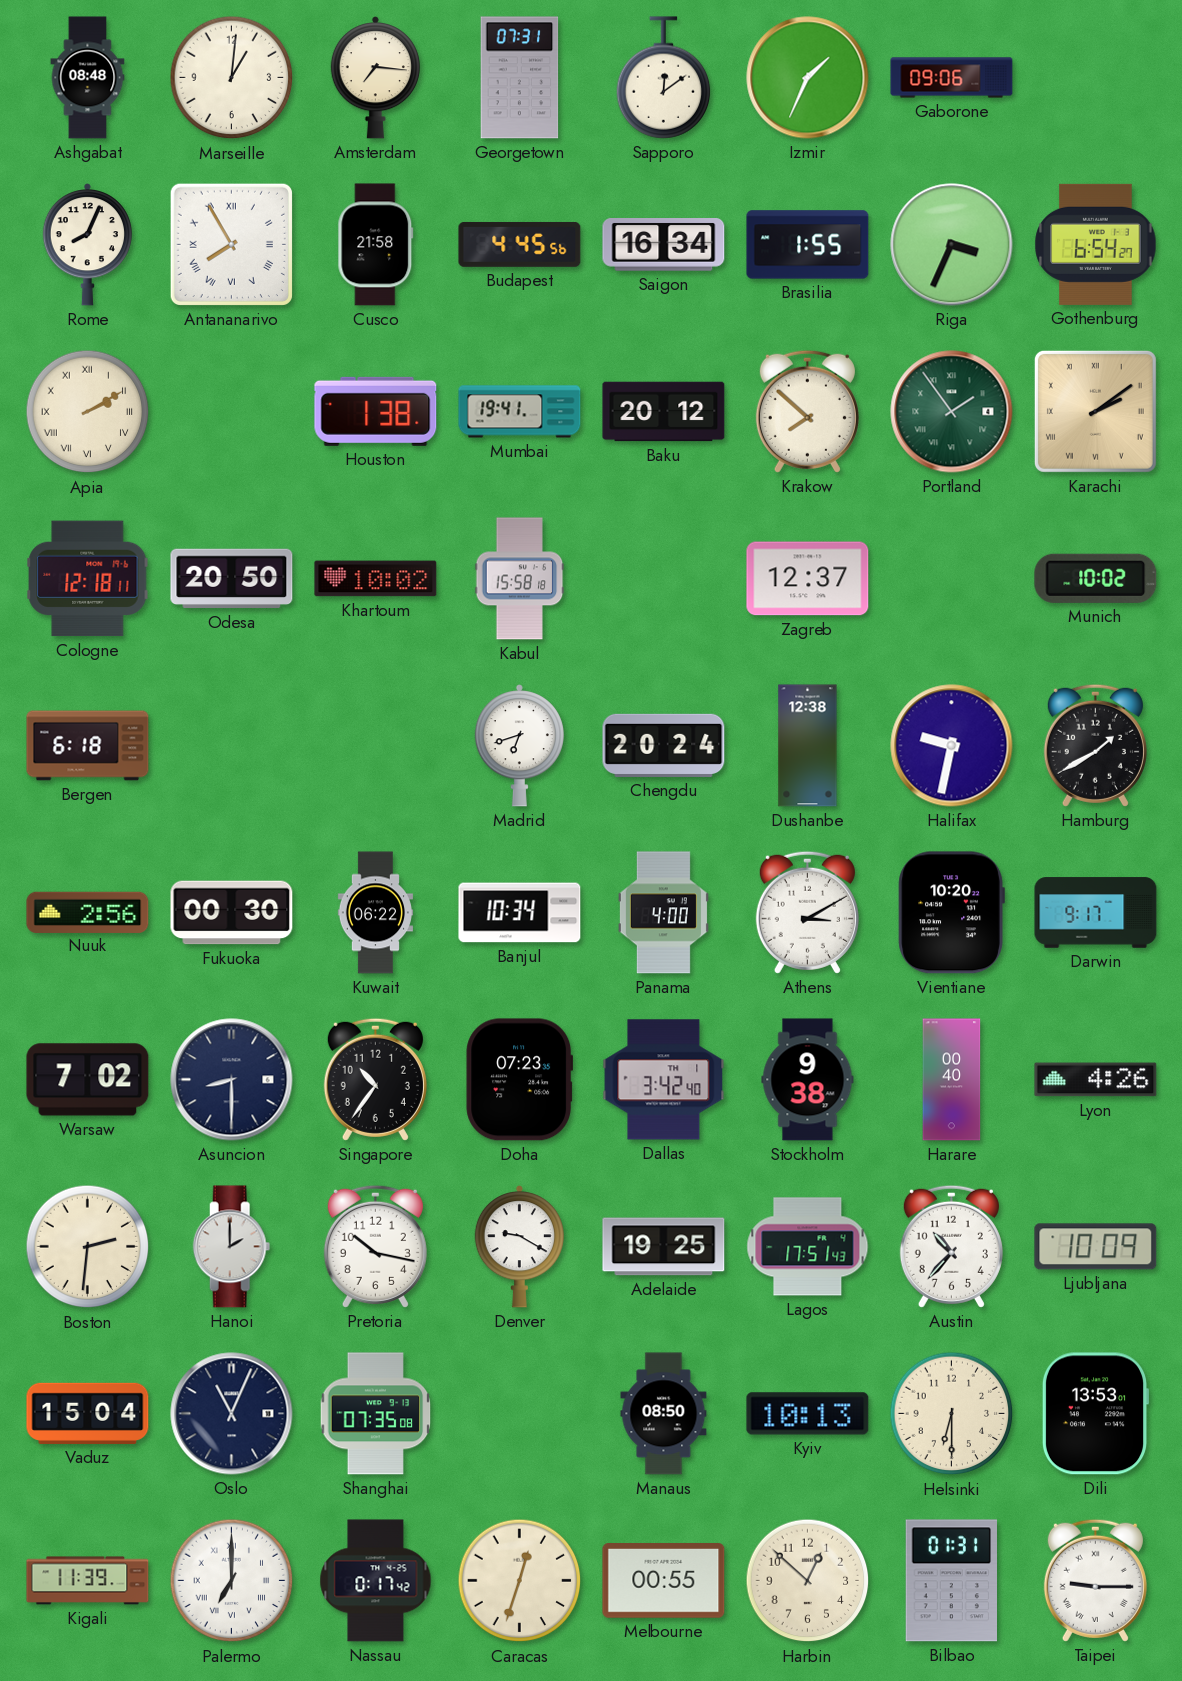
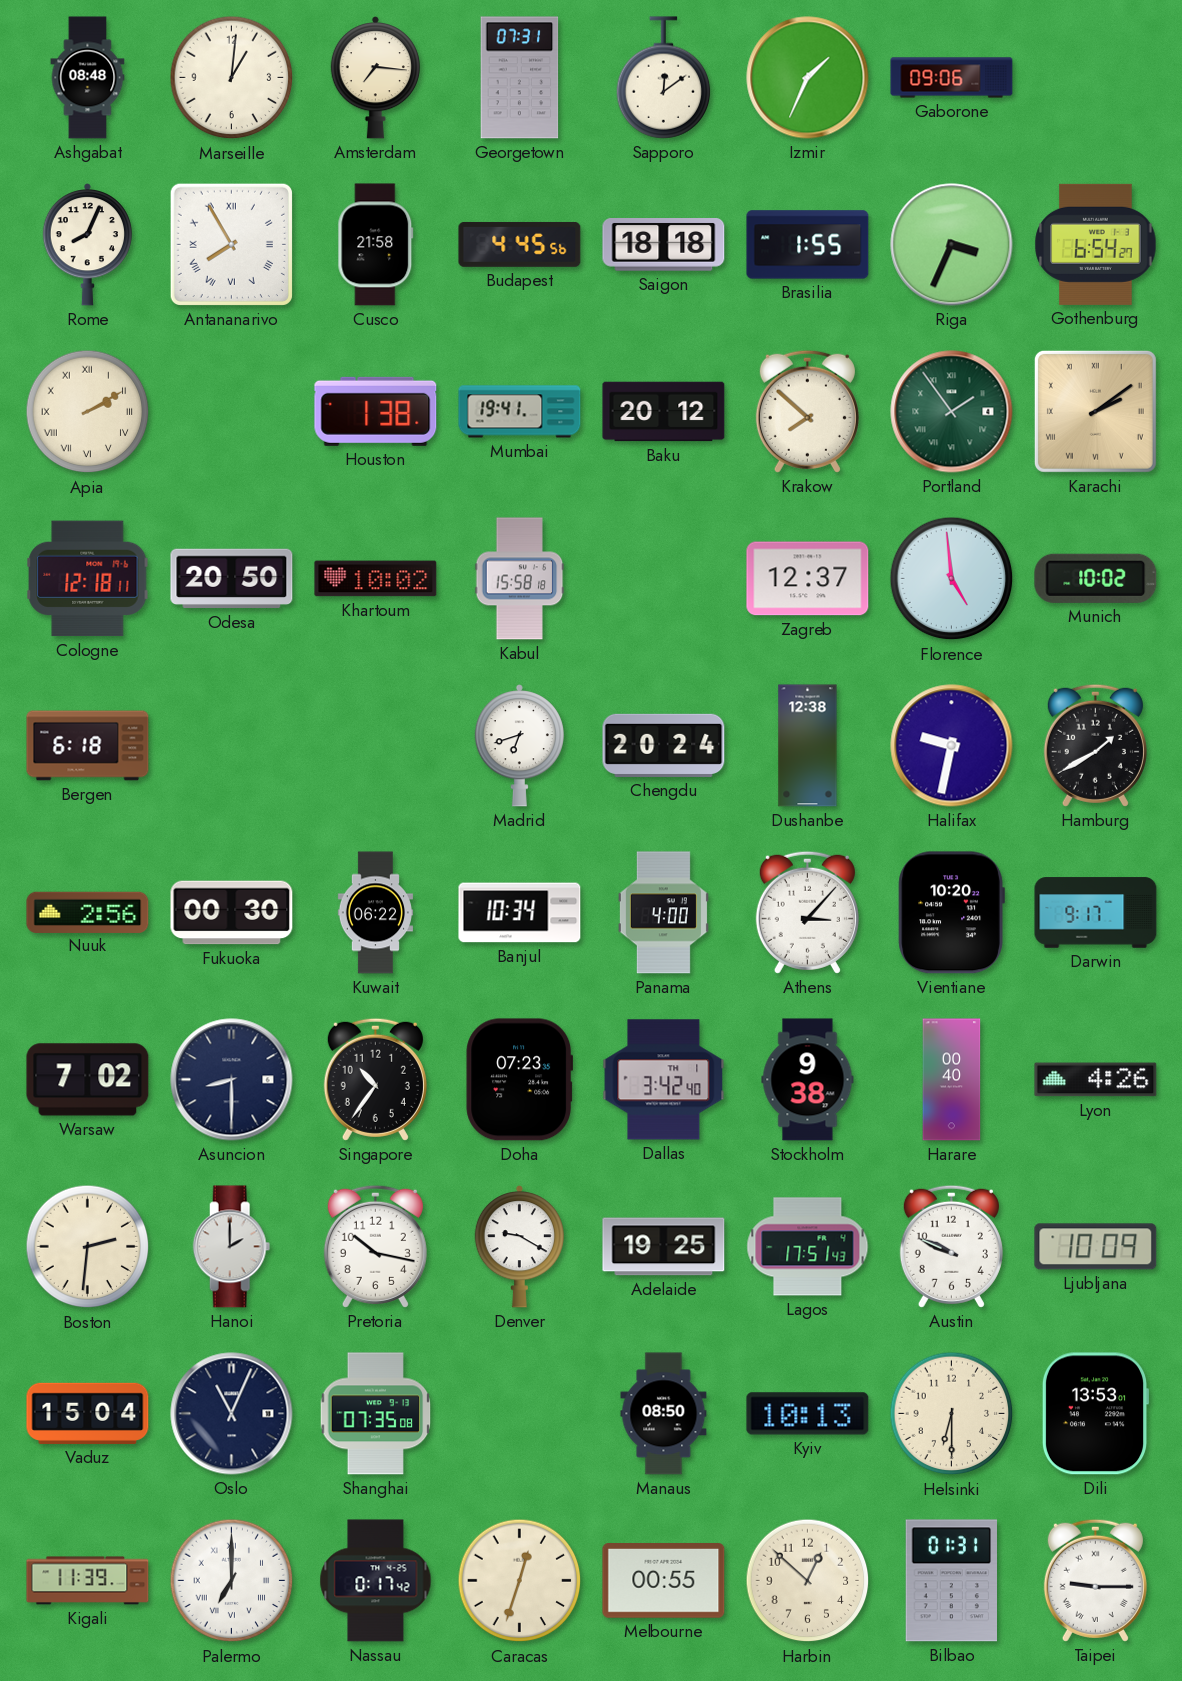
Saigon: 16:34 -> 18:18
Florence: none -> 4:59
Athens: 3:10 -> 3:07
Austin: 10:37 -> 9:49
